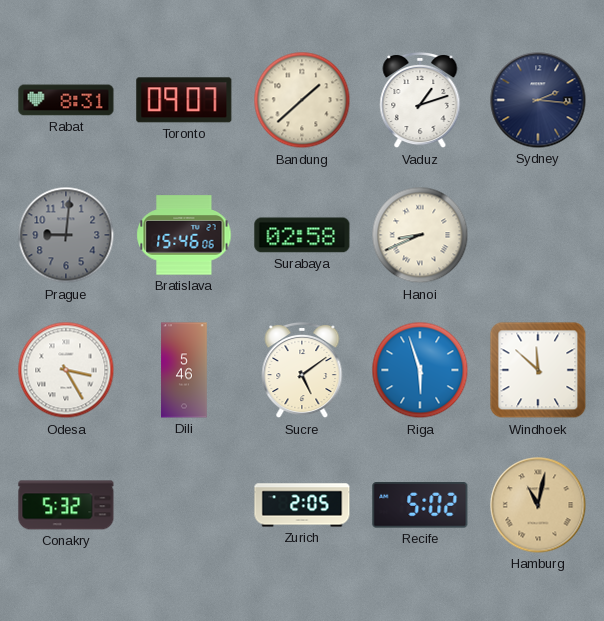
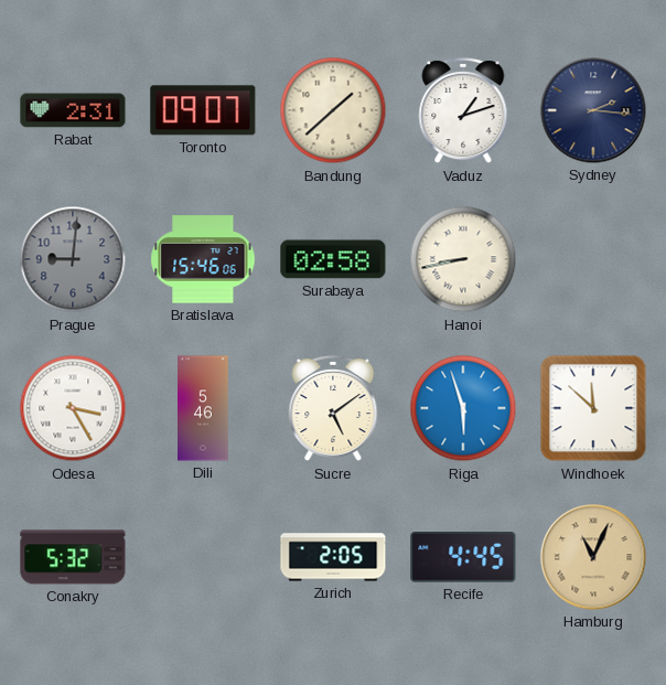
Rabat: 8:31 -> 2:31
Hanoi: 8:41 -> 8:43
Recife: 5:02 -> 4:45
Hamburg: 11:02 -> 11:04
